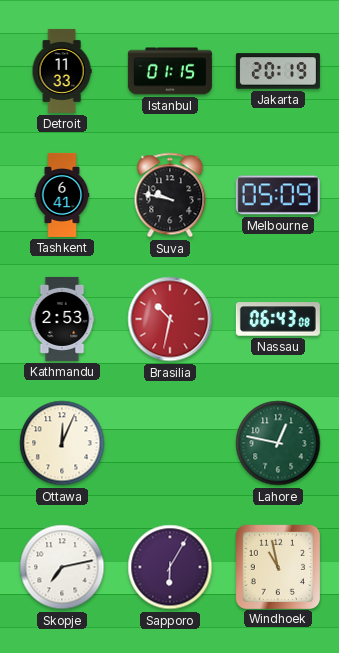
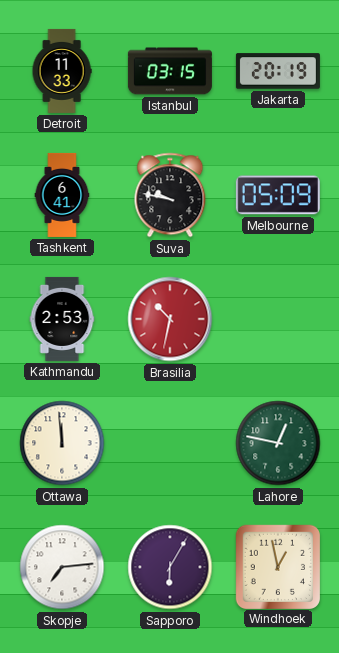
Istanbul: 01:15 -> 03:15
Nassau: 06:43 -> none
Ottawa: 12:04 -> 11:59
Skopje: 7:13 -> 7:14
Windhoek: 10:58 -> 12:58
